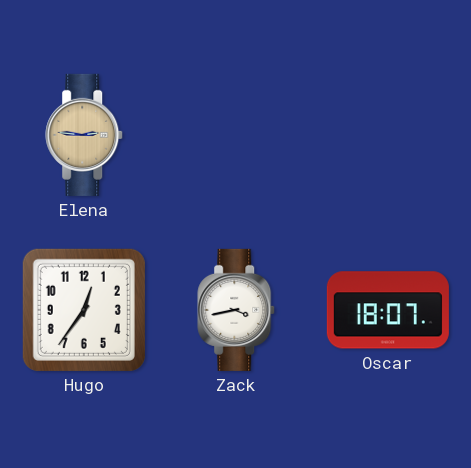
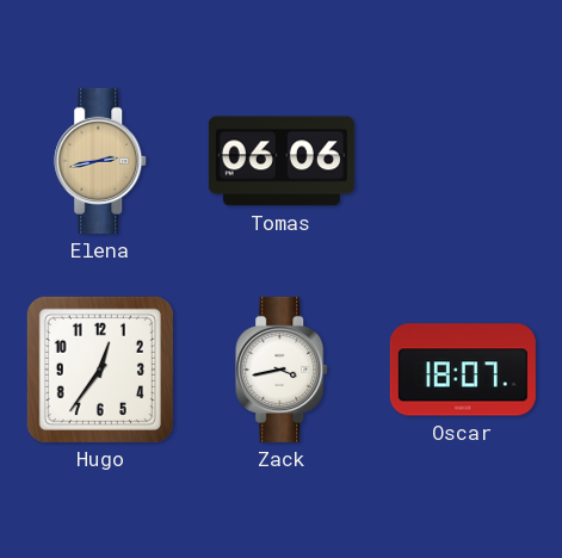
Elena: 2:46 -> 2:43
Tomas: none -> 06:06
